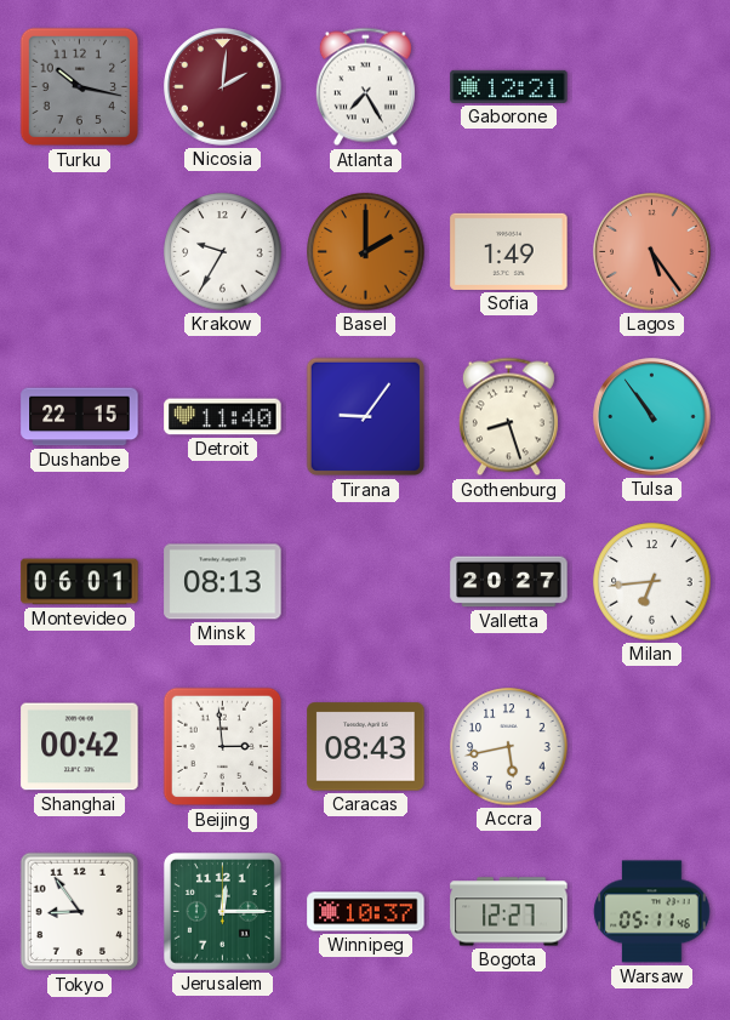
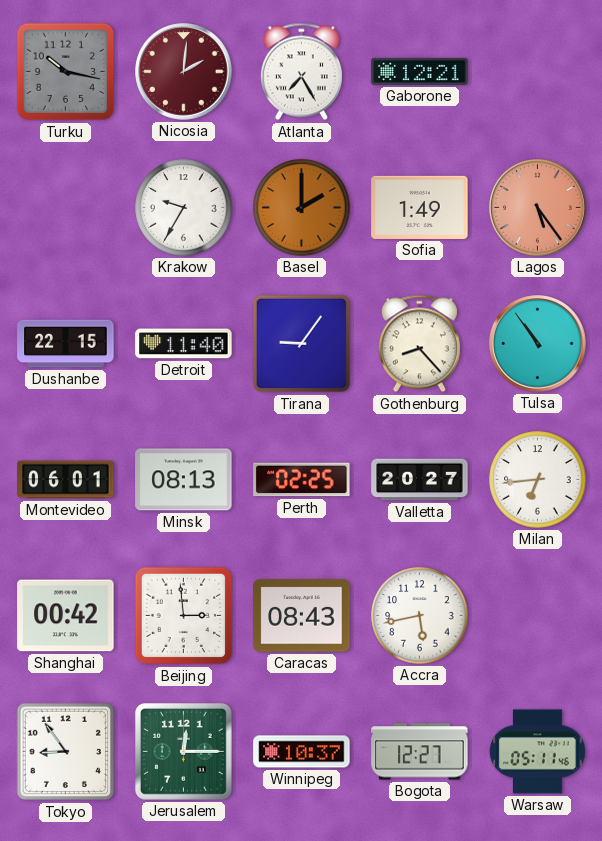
Gothenburg: 8:27 -> 8:23
Perth: none -> 02:25
